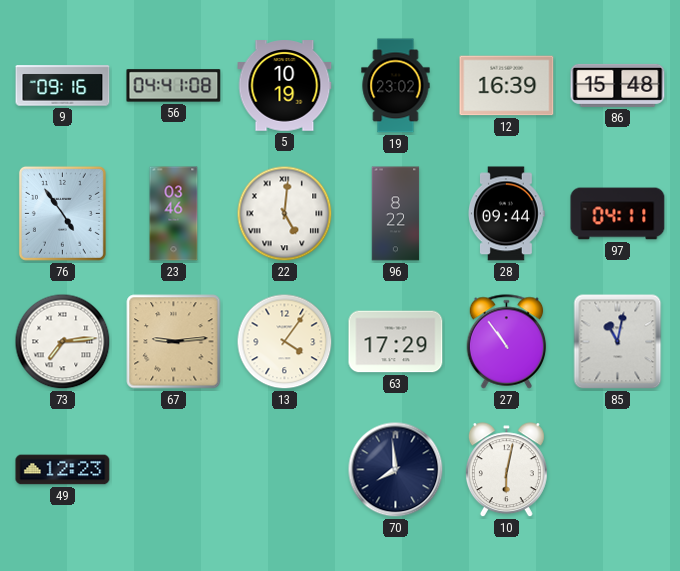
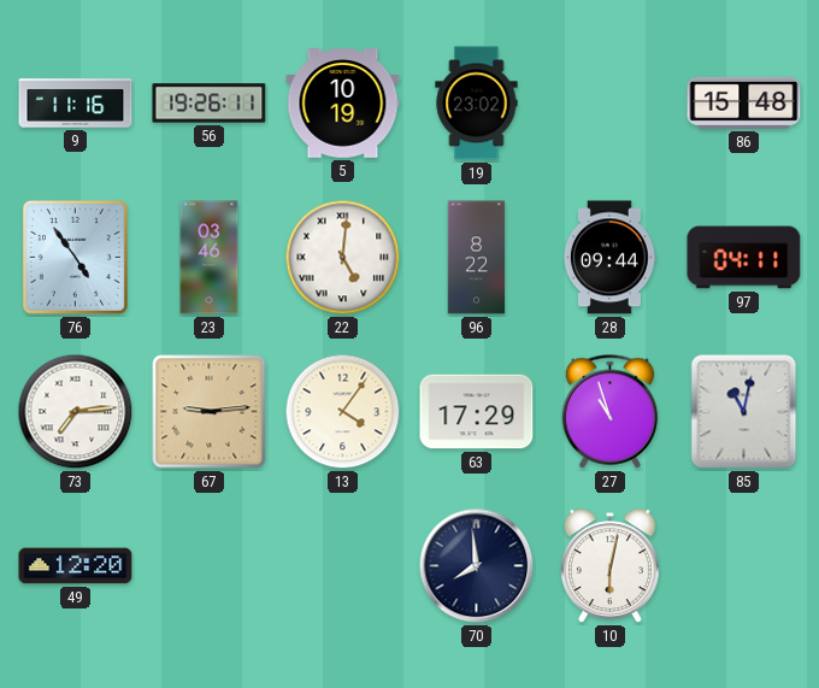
9: 09:16 -> 11:16
56: 04:41 -> 19:26
12: 16:39 -> none
27: 10:54 -> 10:57
49: 12:23 -> 12:20
